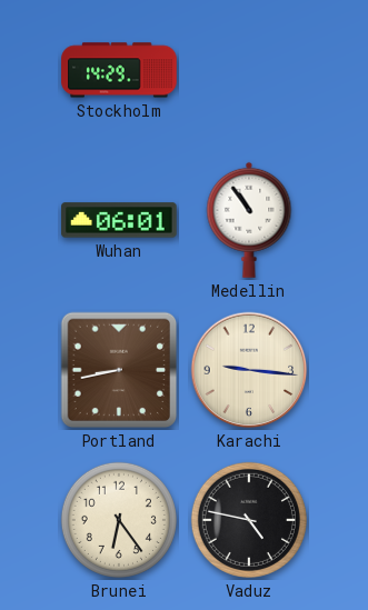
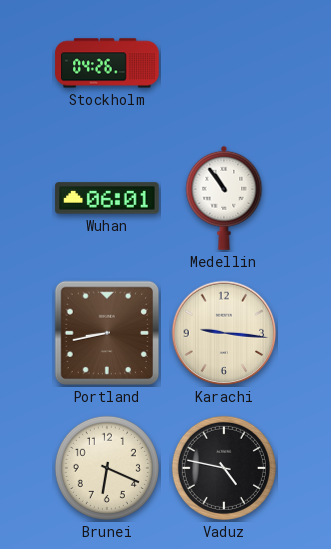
Stockholm: 14:29 -> 04:26
Brunei: 6:24 -> 6:19
